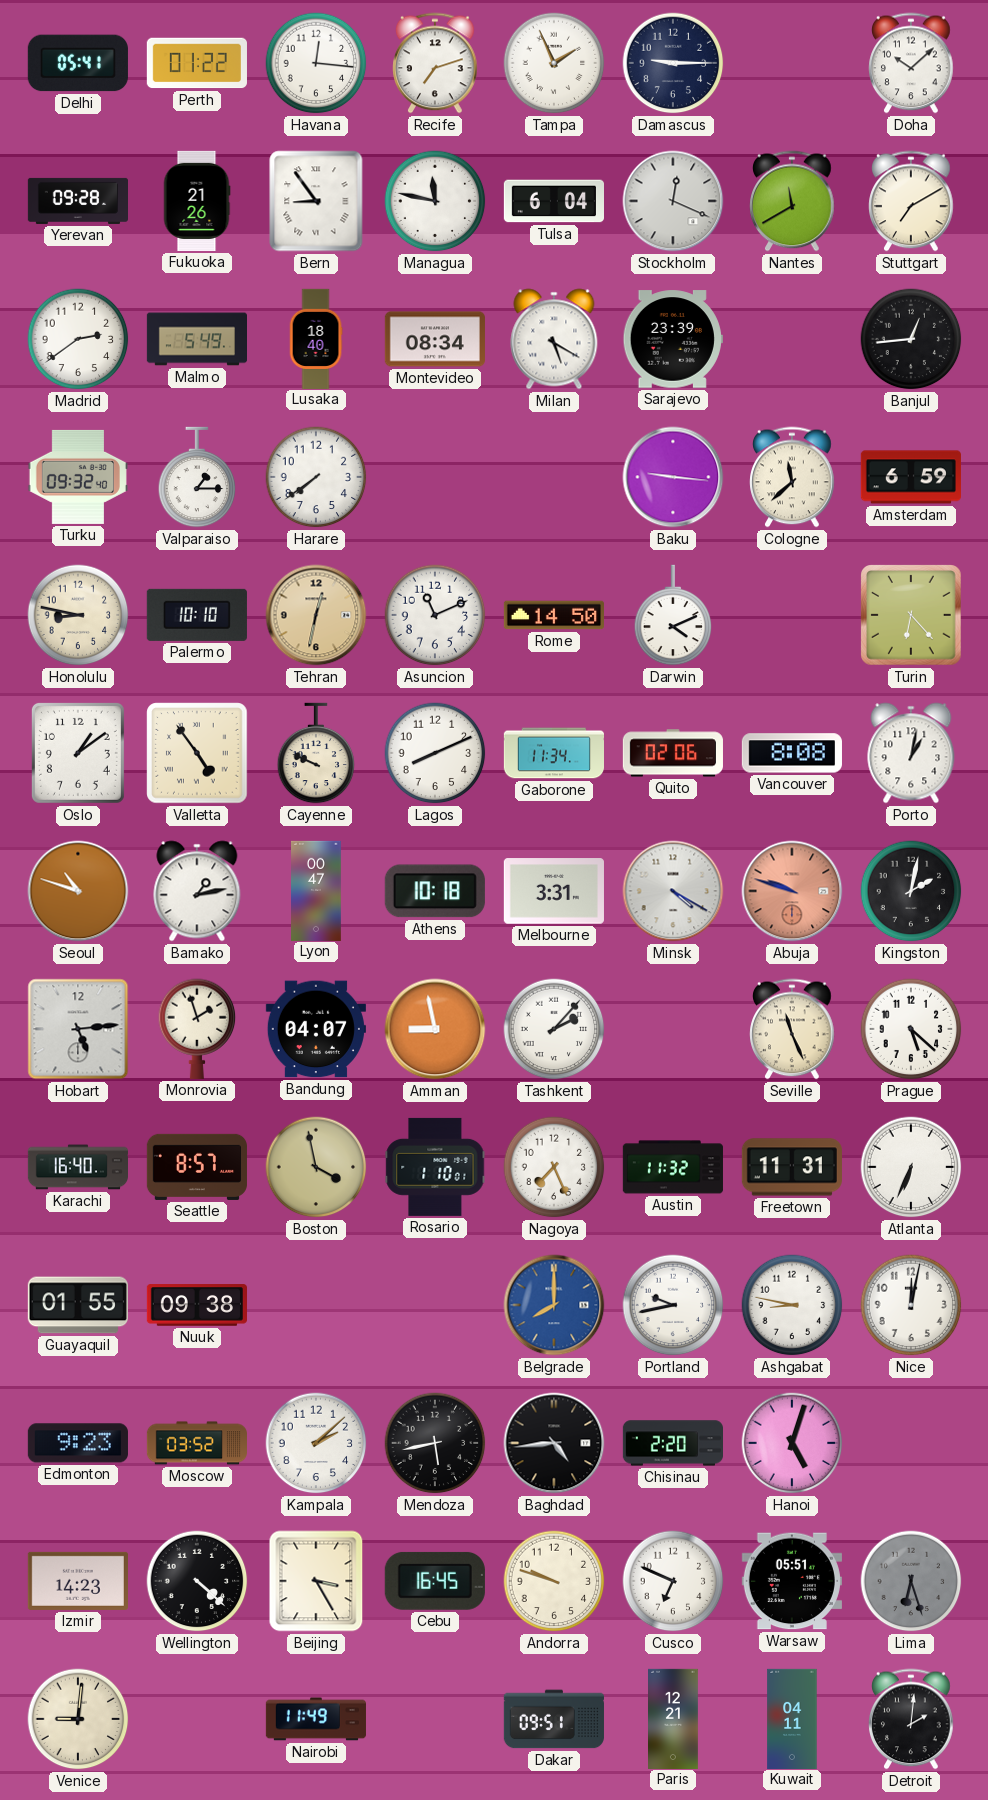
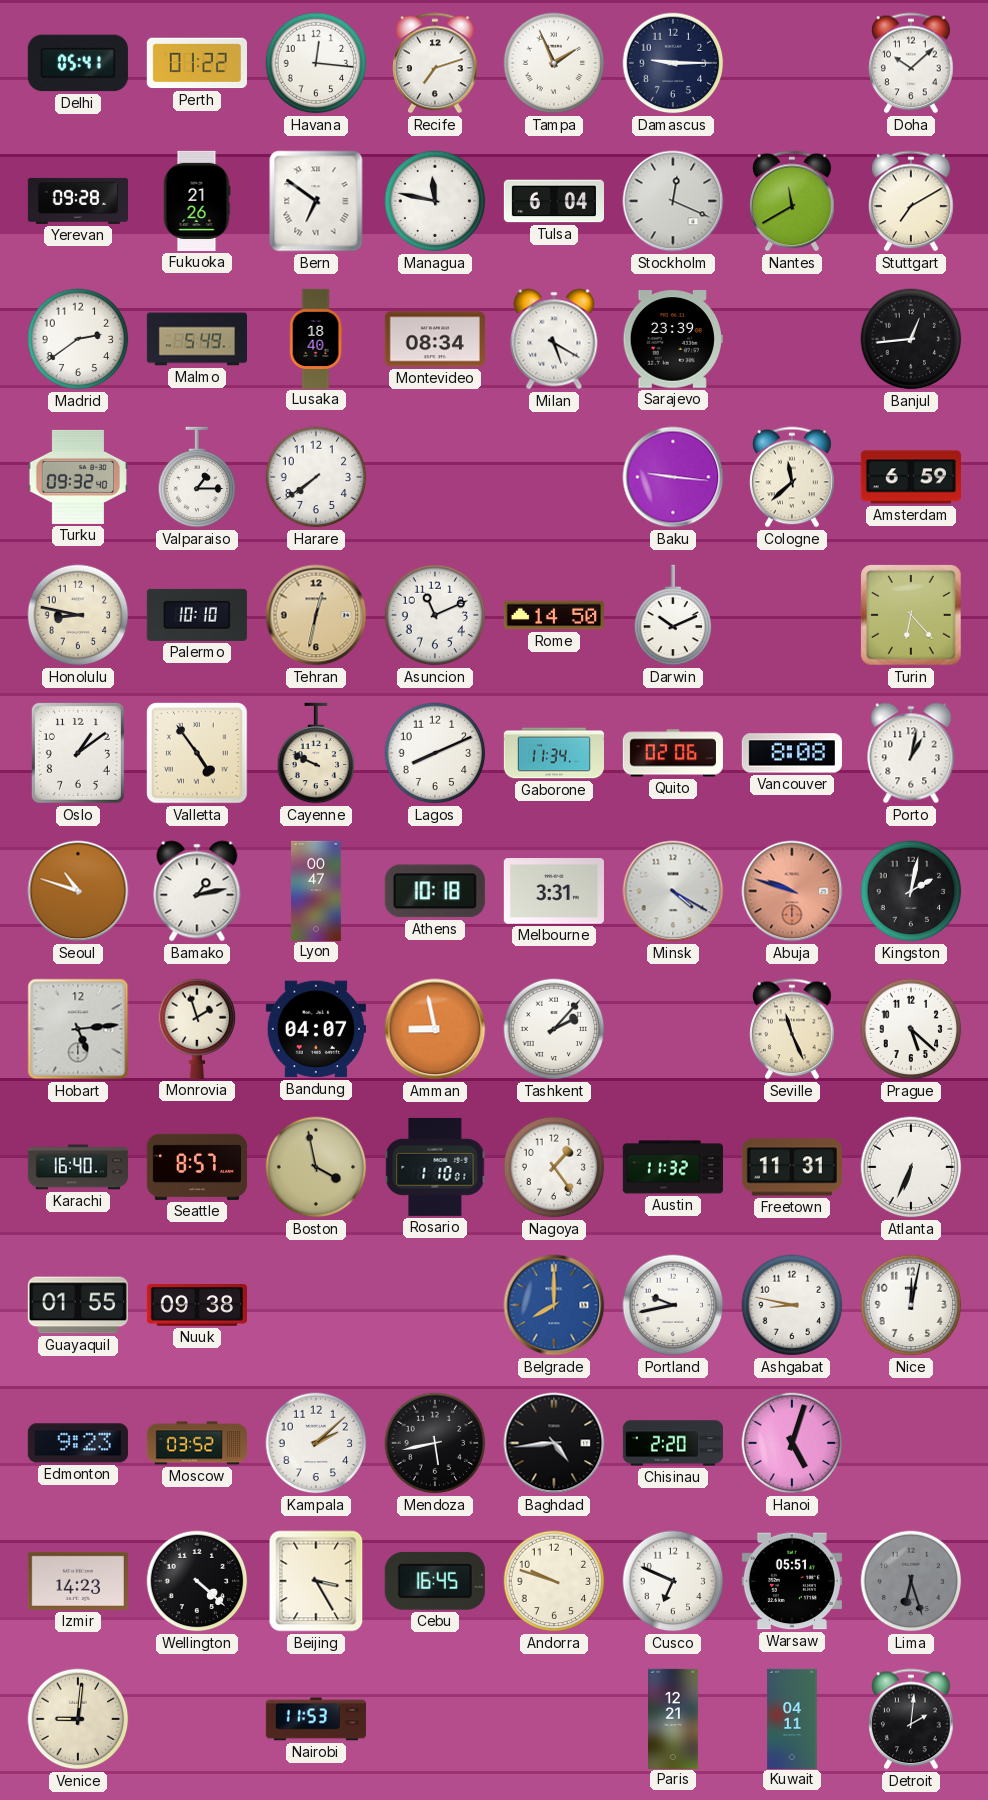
Bern: 8:54 -> 6:51
Darwin: 4:11 -> 10:11
Nagoya: 7:26 -> 1:24
Nairobi: 11:49 -> 11:53
Dakar: 09:51 -> none
